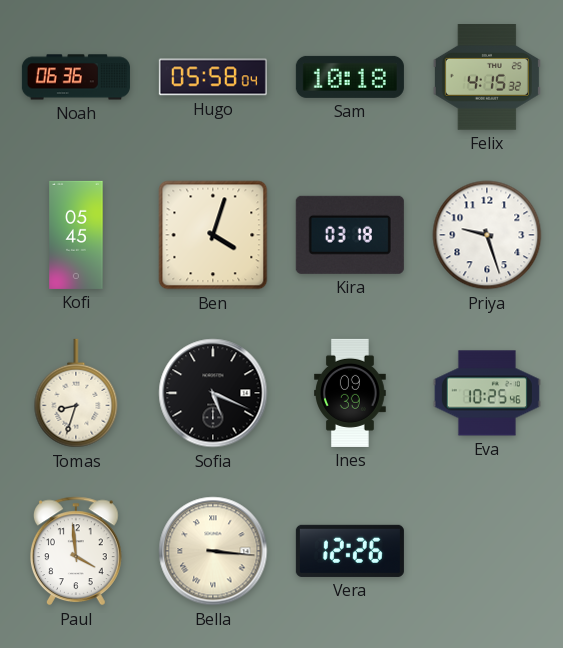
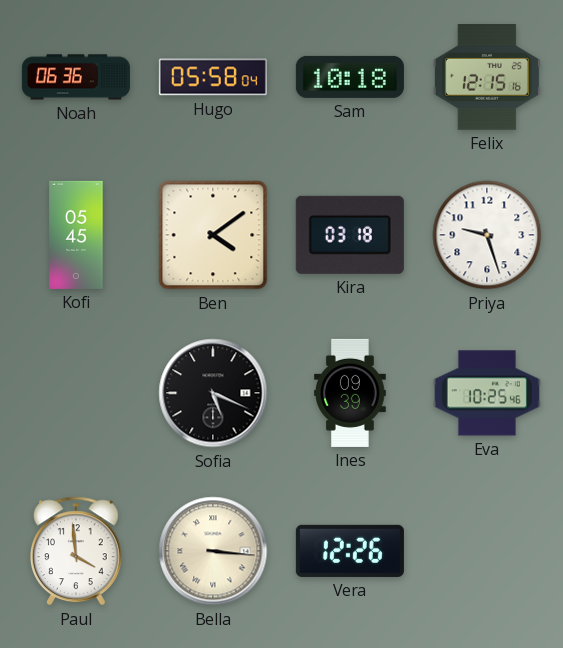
Felix: 4:15 -> 12:15
Ben: 4:03 -> 4:09
Tomas: 8:33 -> none
